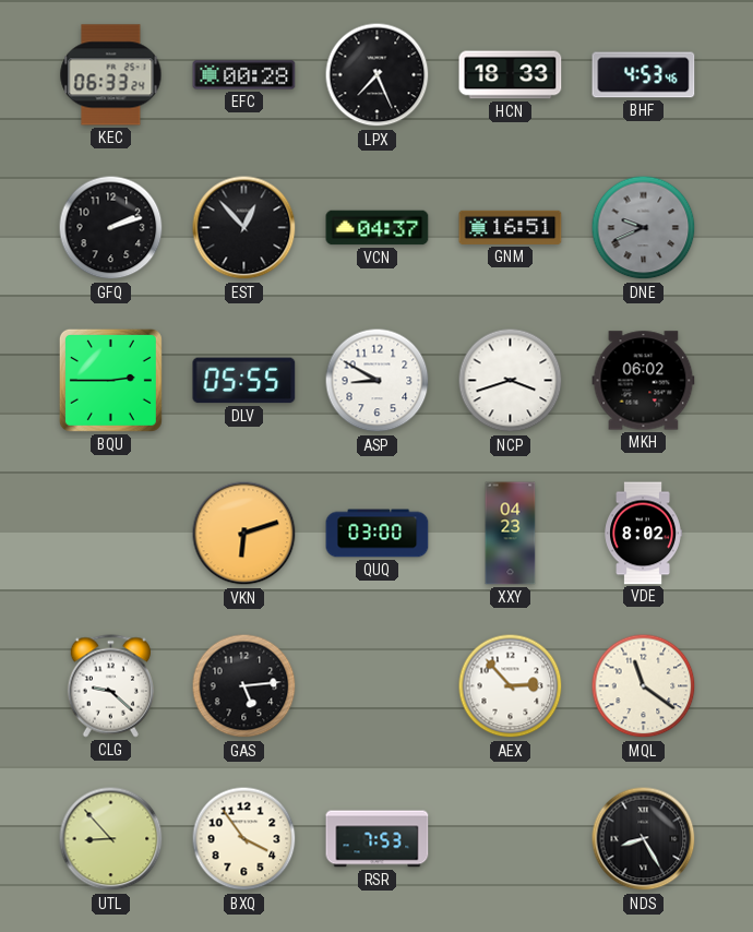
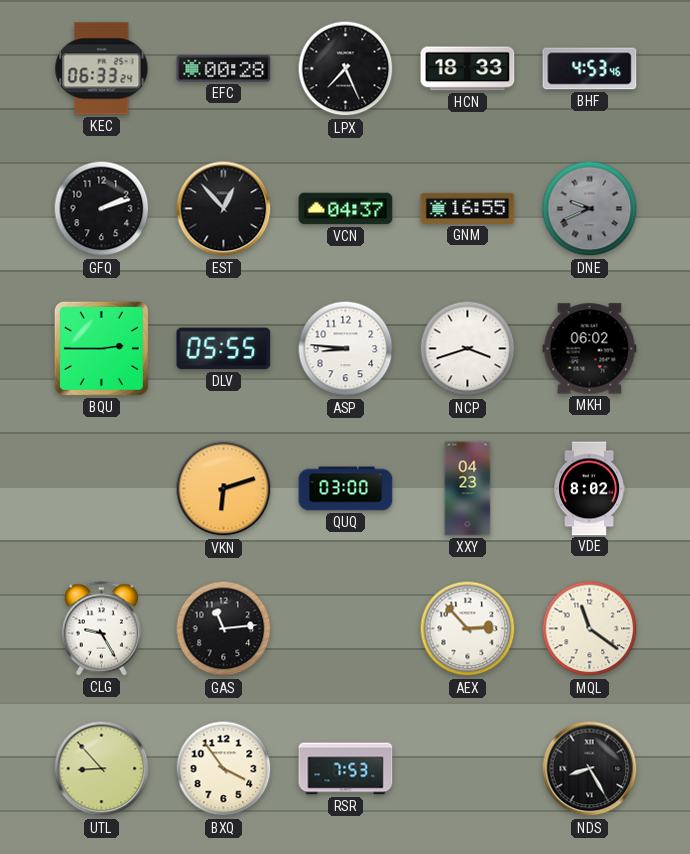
GNM: 16:51 -> 16:55
ASP: 8:50 -> 8:46
CLG: 9:22 -> 9:25
GAS: 5:14 -> 11:14
